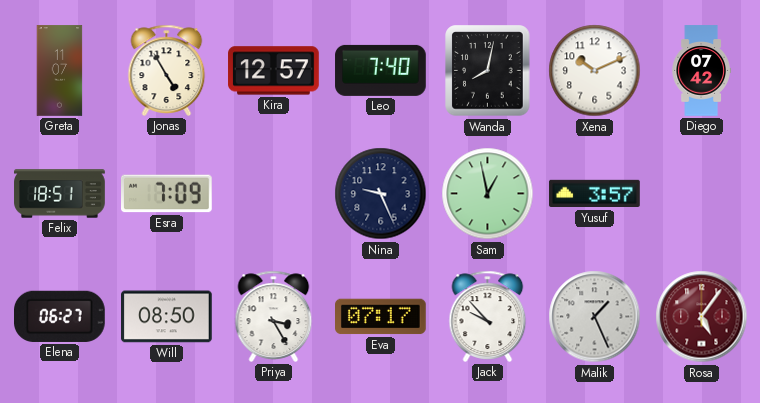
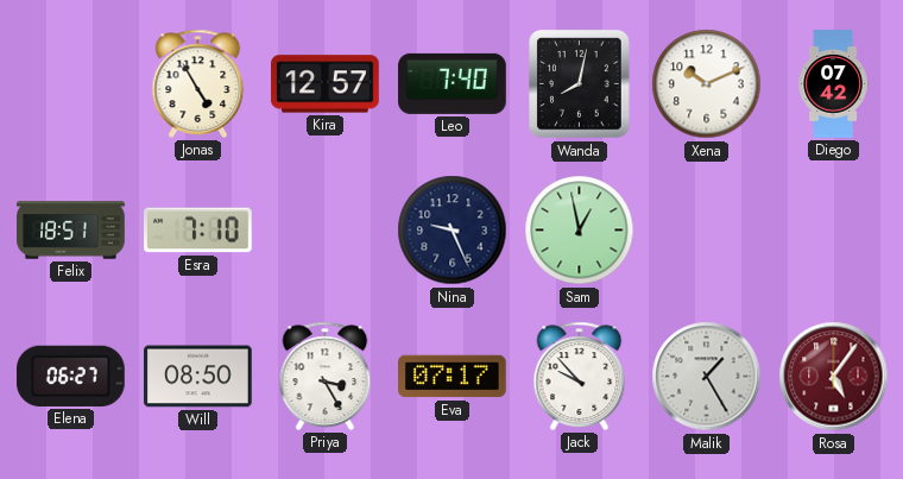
Greta: 11:07 -> none
Esra: 7:09 -> 7:10
Yusuf: 3:57 -> none
Malik: 1:26 -> 1:25
